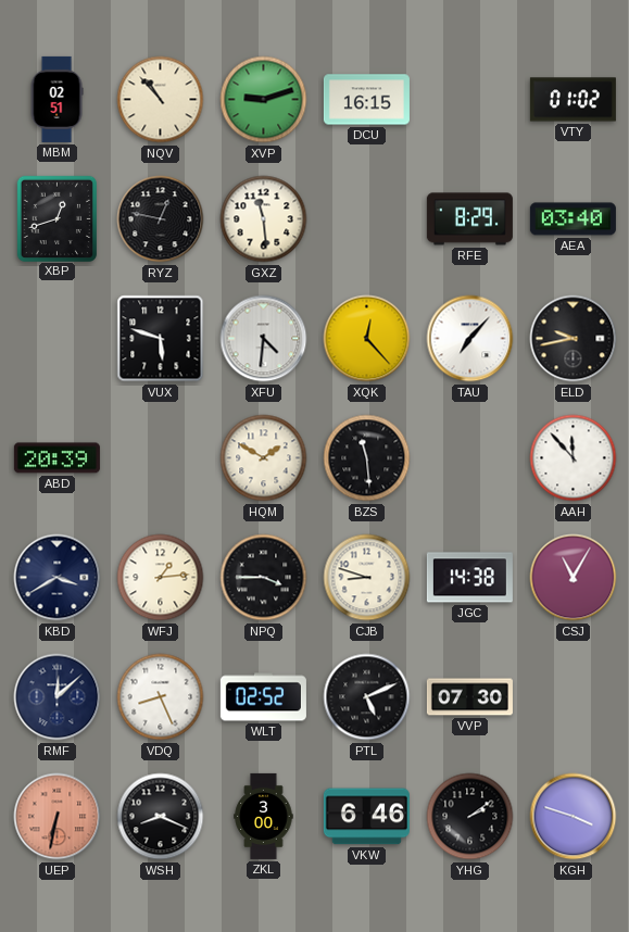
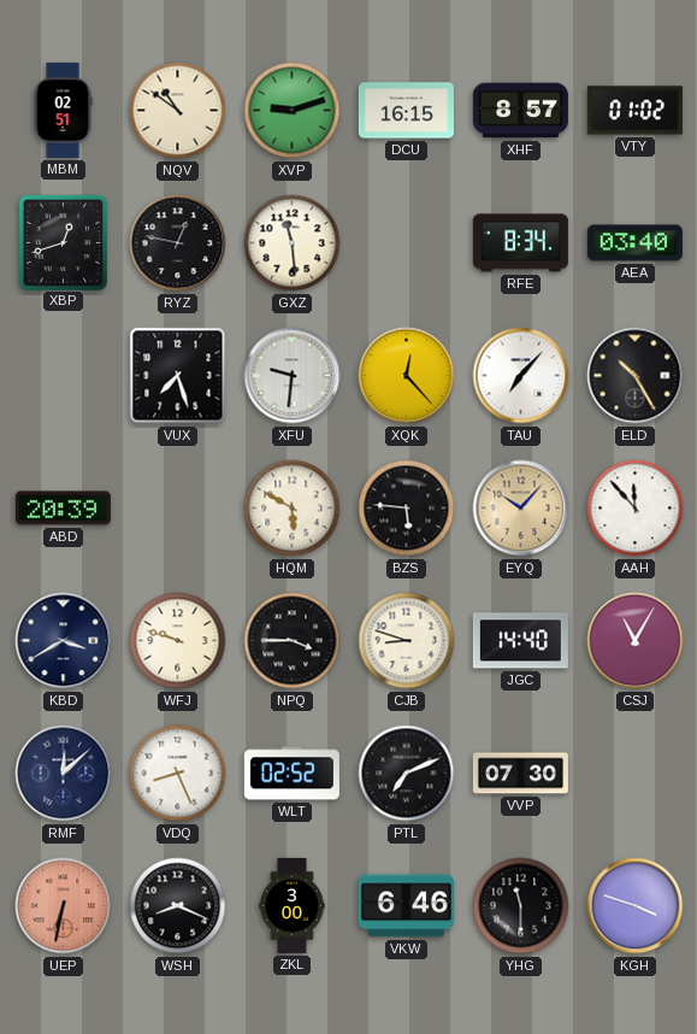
NQV: 10:53 -> 10:51
XHF: none -> 8:57
RFE: 8:29 -> 8:34
VUX: 5:48 -> 7:27
XFU: 4:31 -> 9:31
ELD: 9:43 -> 10:25
HQM: 1:50 -> 5:50
BZS: 11:29 -> 5:46
EYQ: none -> 10:07
WFJ: 1:14 -> 9:48
JGC: 14:38 -> 14:40
PTL: 5:11 -> 7:11
YHG: 2:09 -> 11:30
